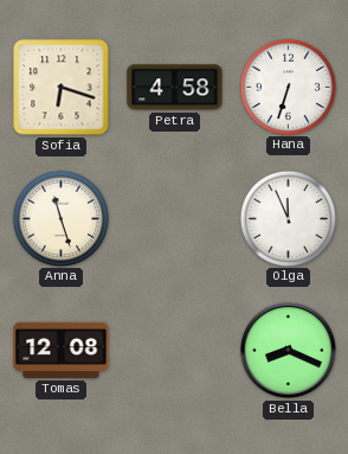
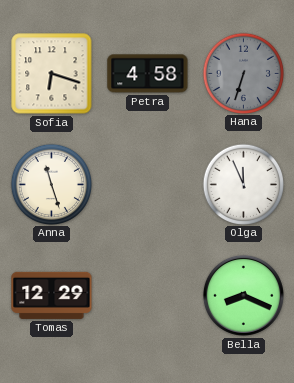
Hana dial: white -> grey
Tomas: 12:08 -> 12:29
